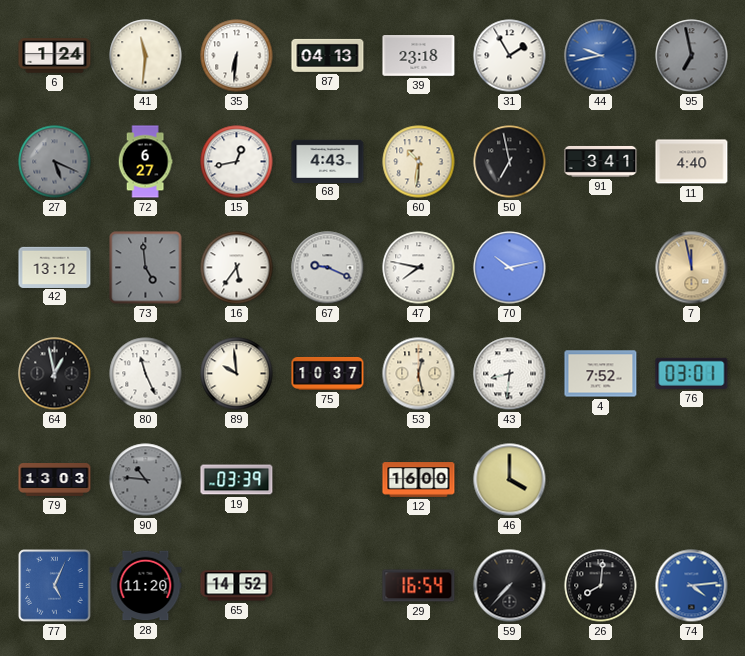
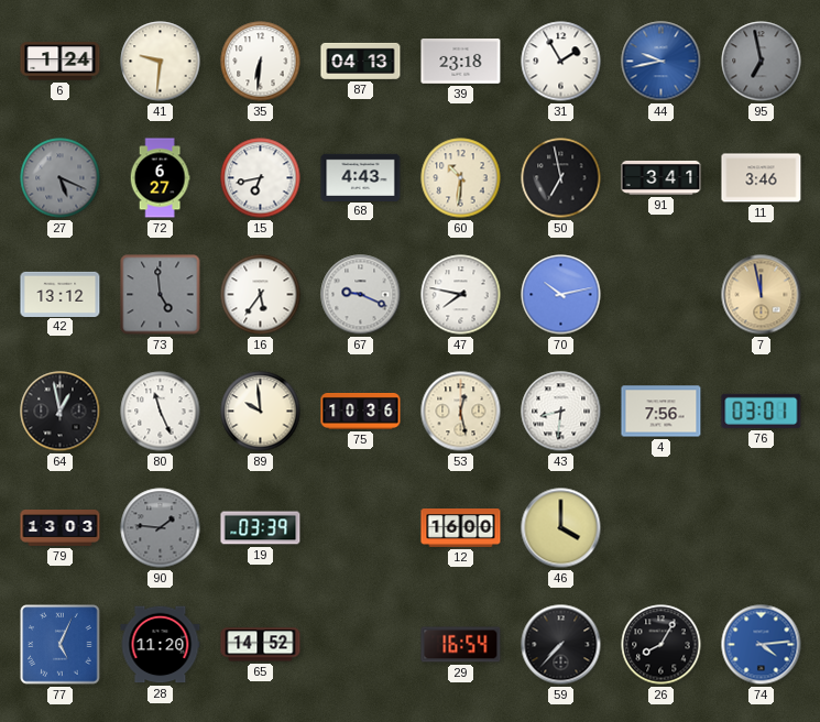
41: 11:31 -> 9:31
15: 12:43 -> 6:43
11: 4:40 -> 3:46
75: 10:37 -> 10:36
4: 7:52 -> 7:56
90: 10:46 -> 1:46
26: 8:01 -> 8:05
